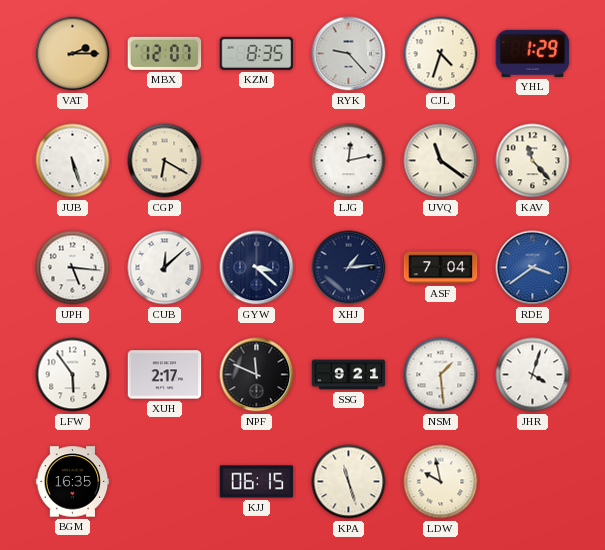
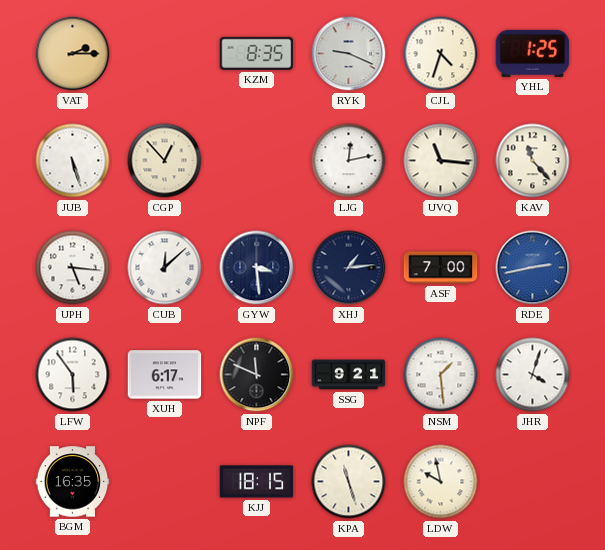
MBX: 12:07 -> none
RYK: 9:23 -> 9:19
YHL: 1:29 -> 1:25
CGP: 6:20 -> 12:53
UVQ: 11:21 -> 11:16
GYW: 3:22 -> 3:29
ASF: 7:04 -> 7:00
RDE: 3:39 -> 2:43
XUH: 2:17 -> 6:17
KJJ: 06:15 -> 18:15
